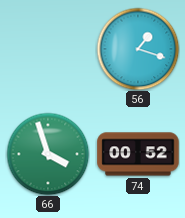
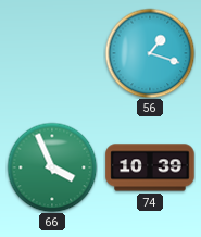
66: 3:57 -> 3:56
74: 00:52 -> 10:39
